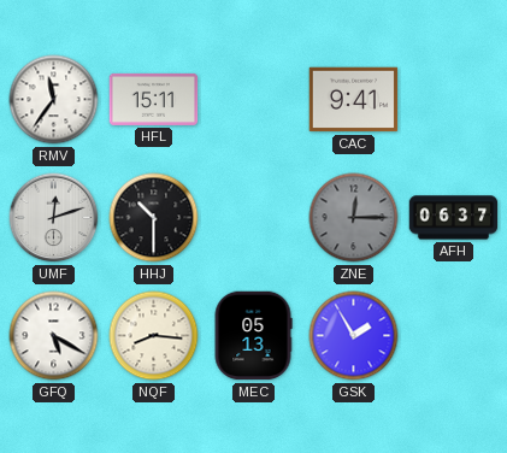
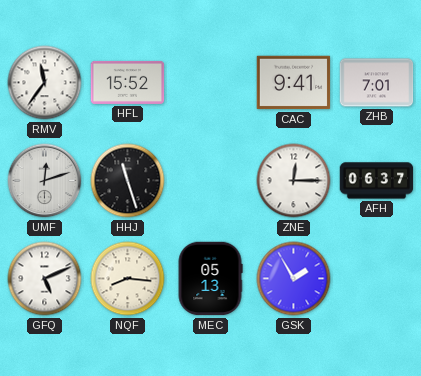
HFL: 15:11 -> 15:52
ZHB: none -> 7:01
HHJ: 10:30 -> 11:27
ZNE dial: grey -> white
GFQ: 5:20 -> 5:11
